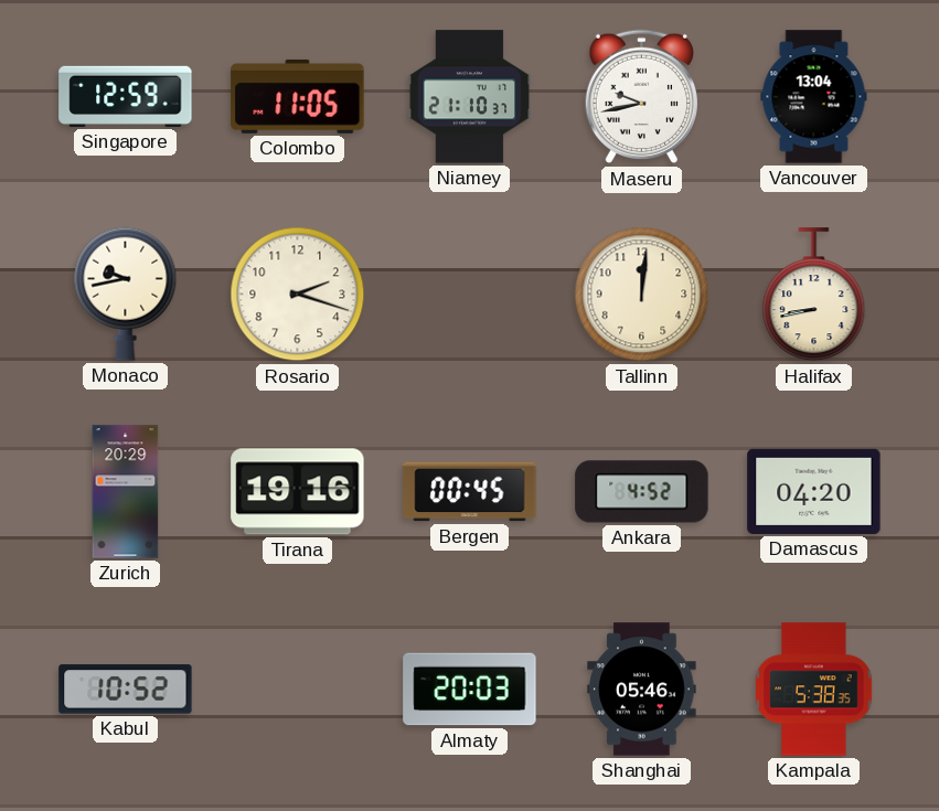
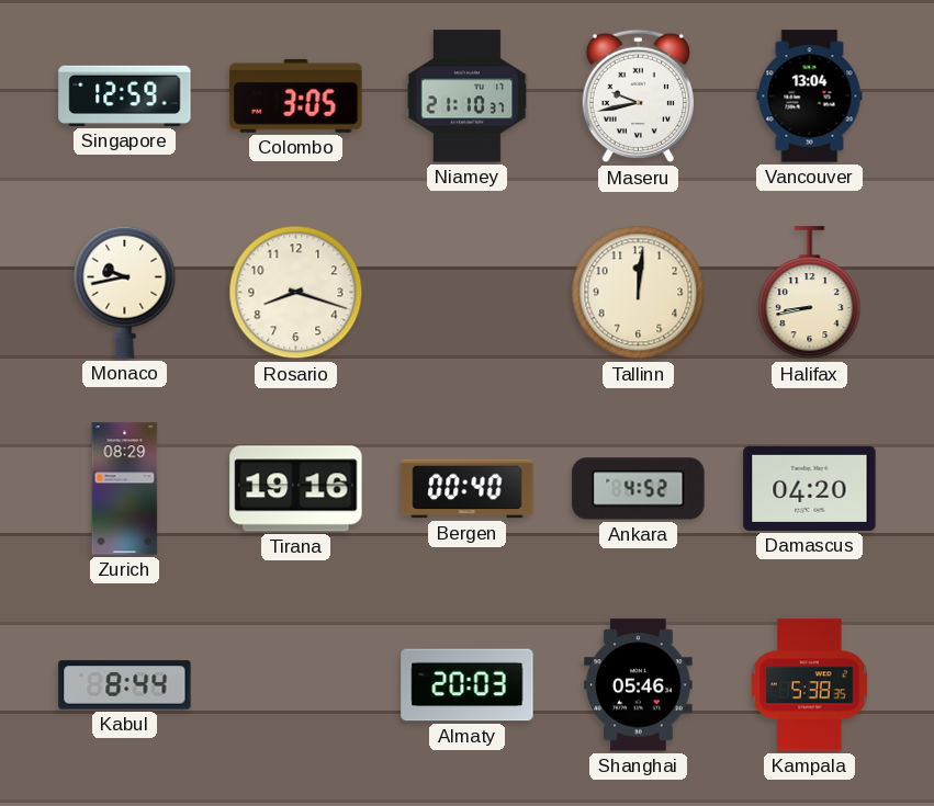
Colombo: 11:05 -> 3:05
Rosario: 2:18 -> 8:18
Zurich: 20:29 -> 08:29
Bergen: 00:45 -> 00:40
Kabul: 10:52 -> 8:44
